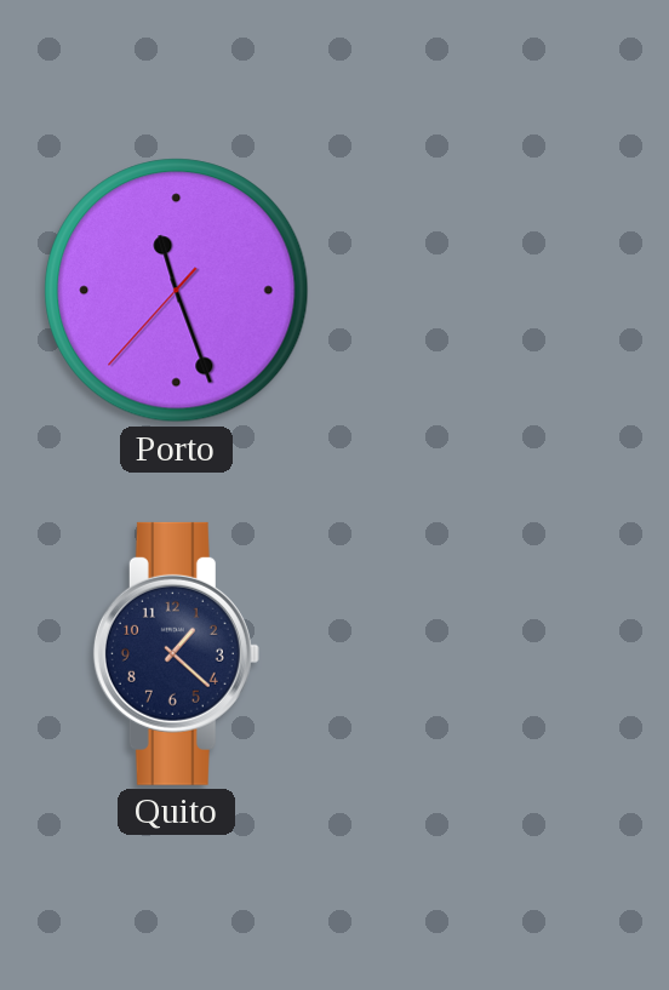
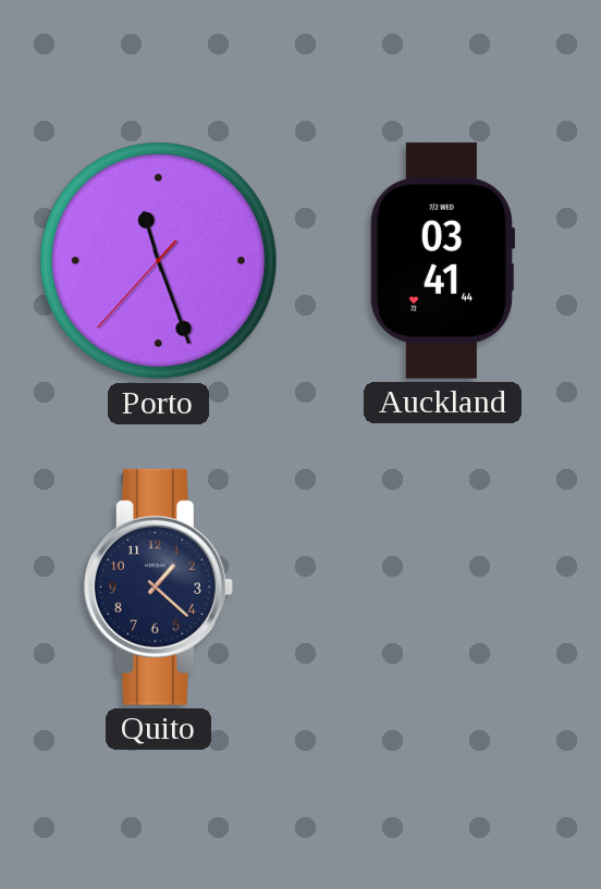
Auckland: none -> 03:41
